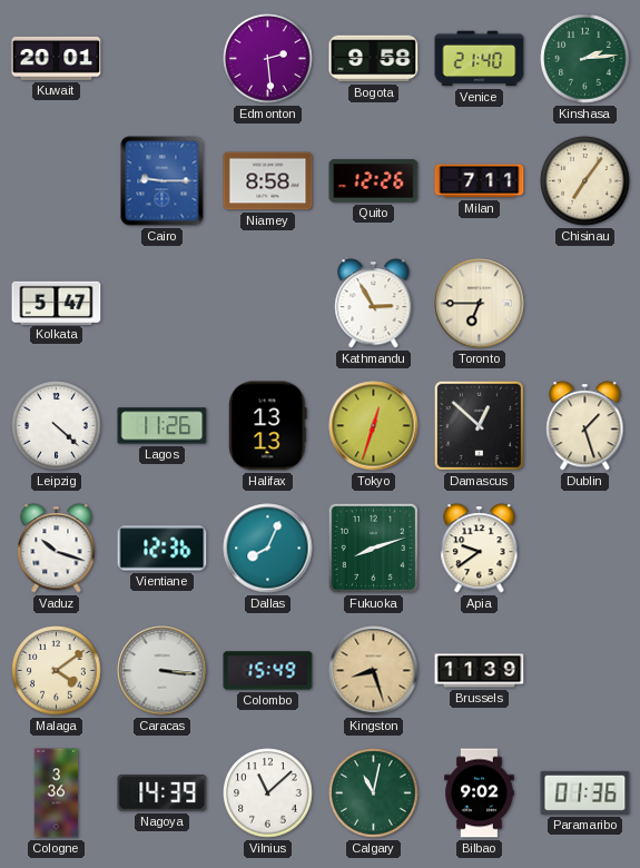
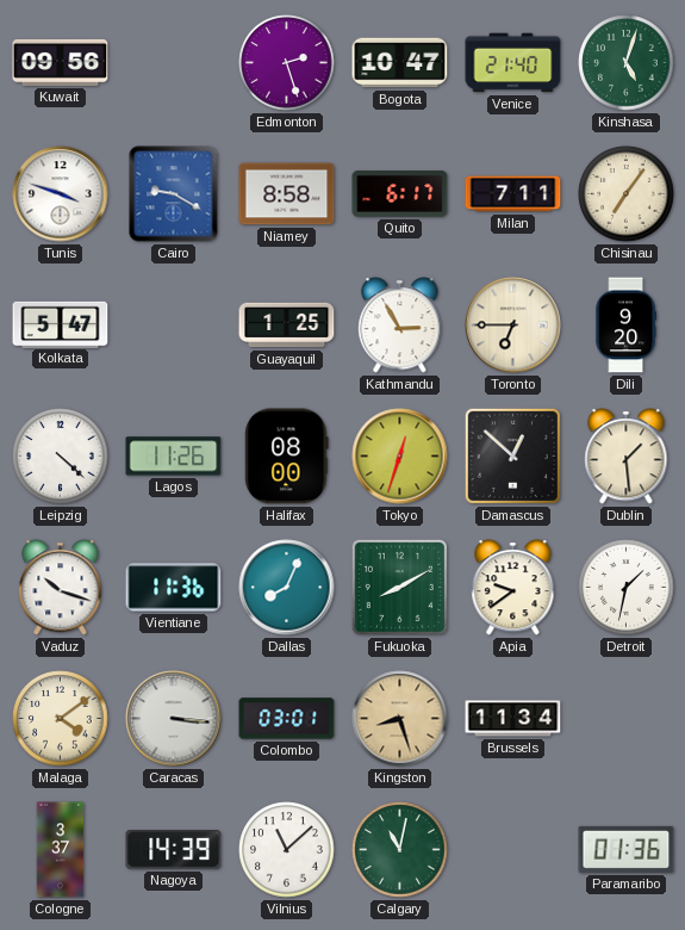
Kuwait: 20:01 -> 09:56
Edmonton: 2:29 -> 2:27
Bogota: 9:58 -> 10:47
Kinshasa: 2:14 -> 5:03
Tunis: none -> 3:48
Cairo: 9:15 -> 9:20
Quito: 12:26 -> 6:17
Guayaquil: none -> 1:25
Dili: none -> 9:20
Halifax: 13:13 -> 08:00
Dublin: 1:27 -> 1:29
Vientiane: 12:36 -> 11:36
Fukuoka: 8:12 -> 8:10
Detroit: none -> 1:32
Colombo: 15:49 -> 03:01
Brussels: 11:39 -> 11:34
Cologne: 3:36 -> 3:37
Bilbao: 9:02 -> none
